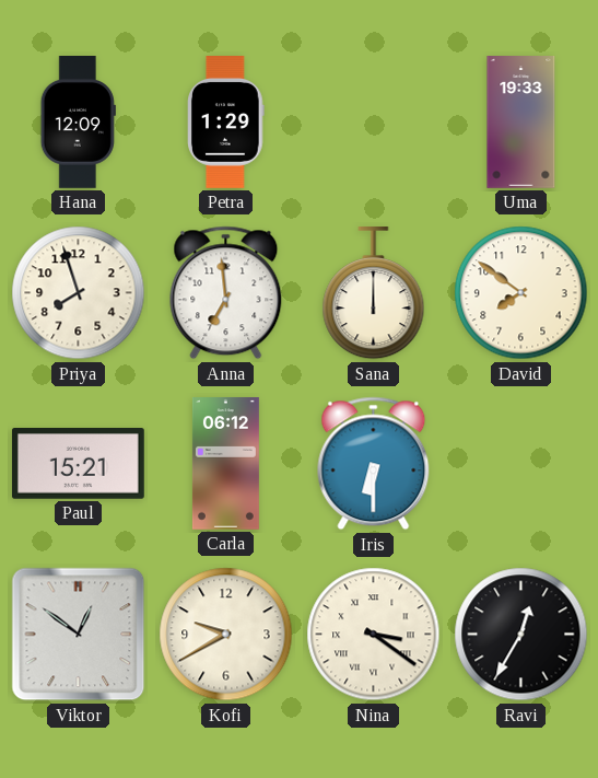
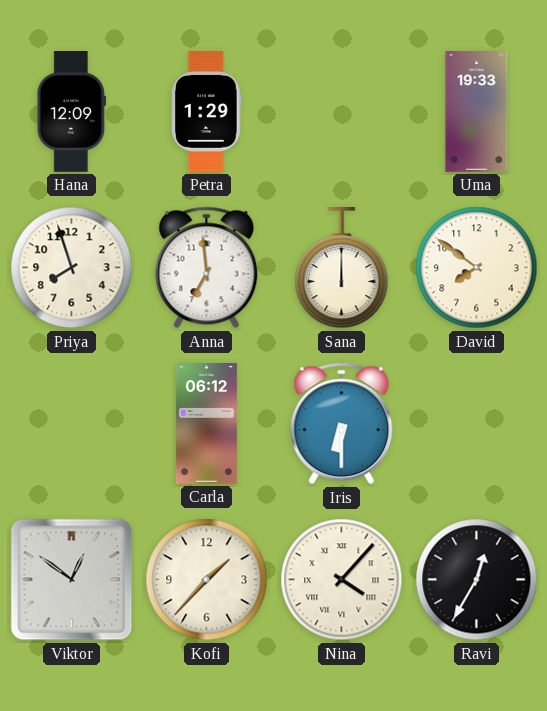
Paul: 15:21 -> none
Kofi: 9:40 -> 1:37
Nina: 3:21 -> 4:07
